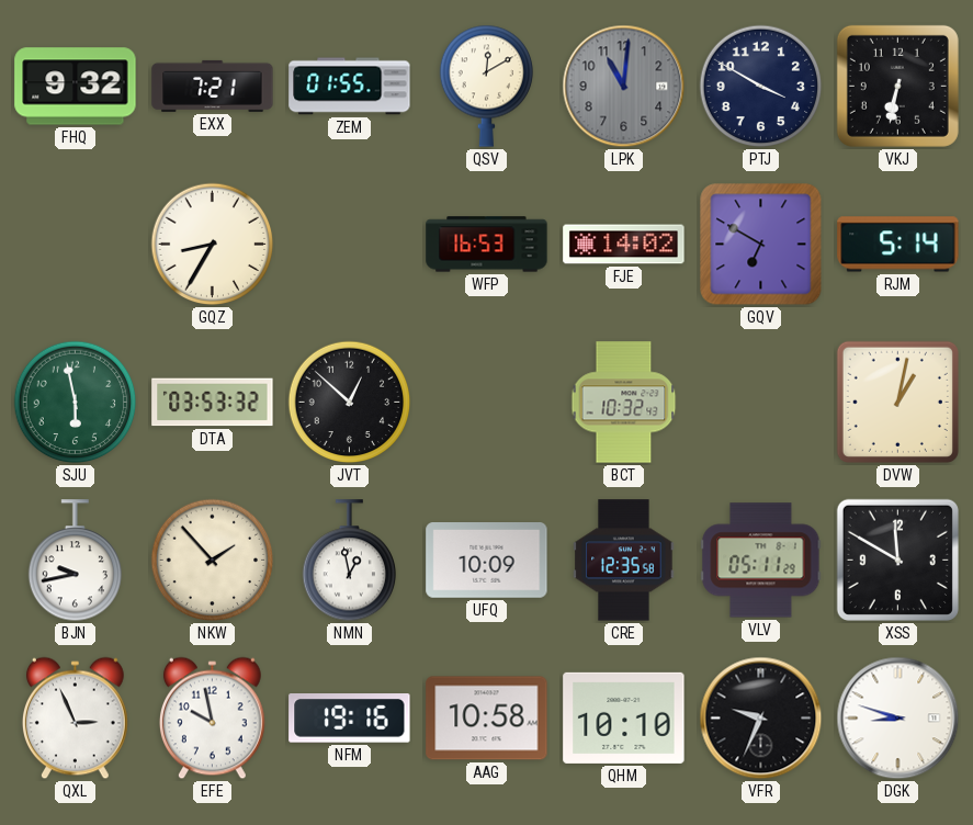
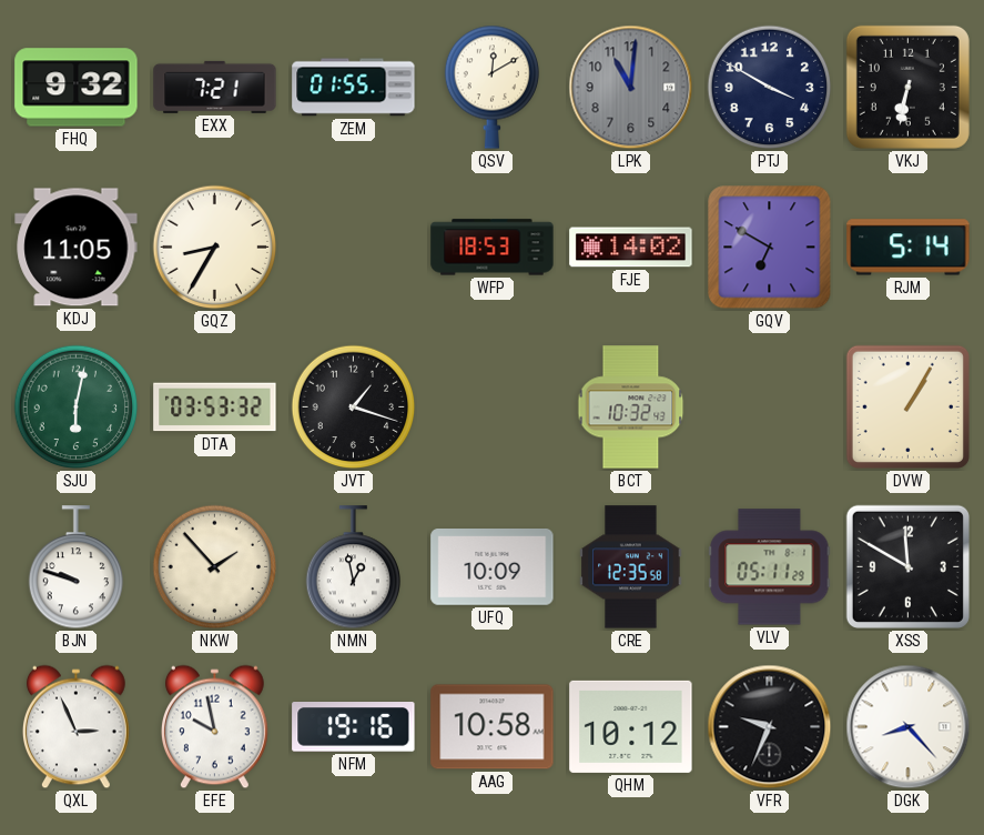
KDJ: none -> 11:05
WFP: 16:53 -> 18:53
SJU: 5:58 -> 6:02
JVT: 12:52 -> 1:18
DVW: 1:02 -> 1:05
BJN: 9:43 -> 9:48
QHM: 10:10 -> 10:12
DGK: 8:48 -> 8:23
